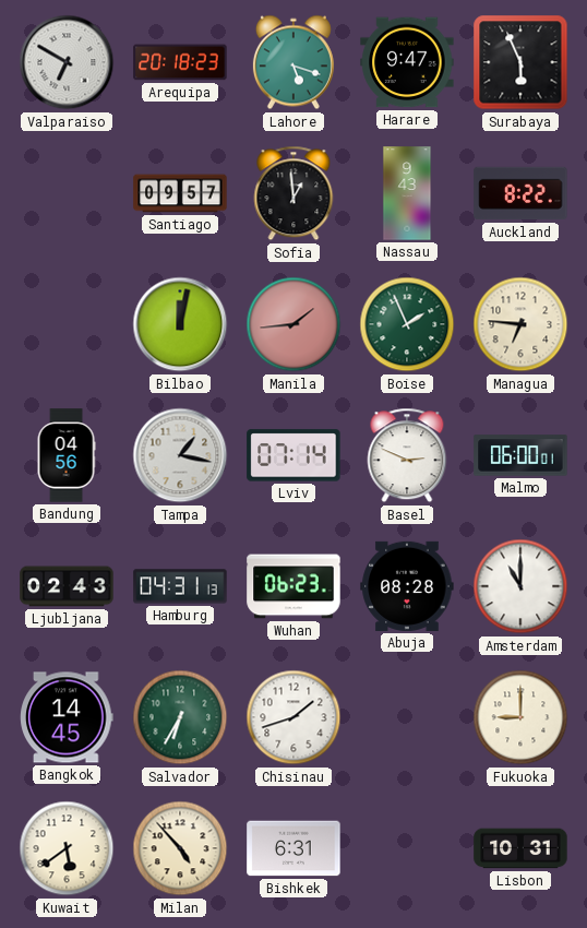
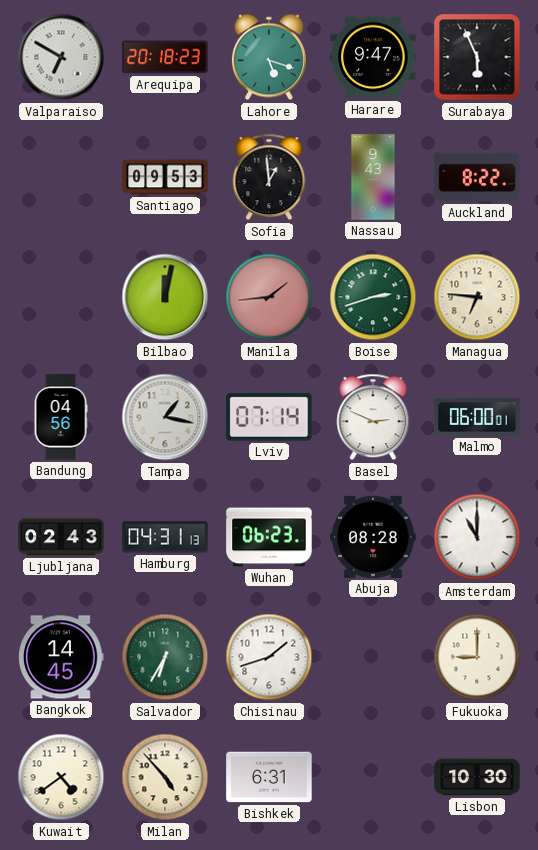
Santiago: 09:57 -> 09:53
Boise: 1:56 -> 2:42
Kuwait: 5:39 -> 4:39
Lisbon: 10:31 -> 10:30
